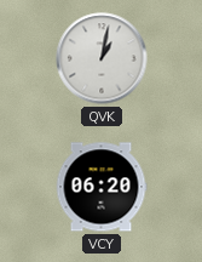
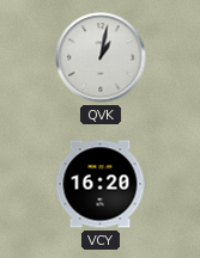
VCY: 06:20 -> 16:20
